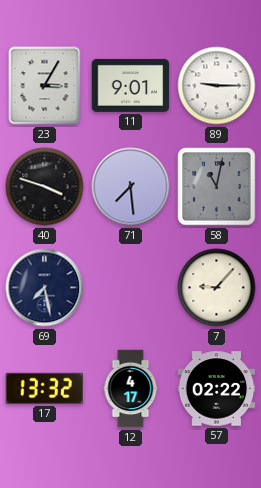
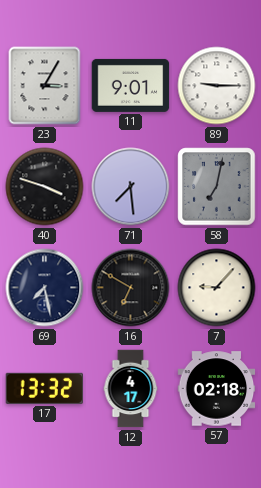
58: 11:02 -> 7:02
16: none -> 6:50
57: 02:22 -> 02:18
